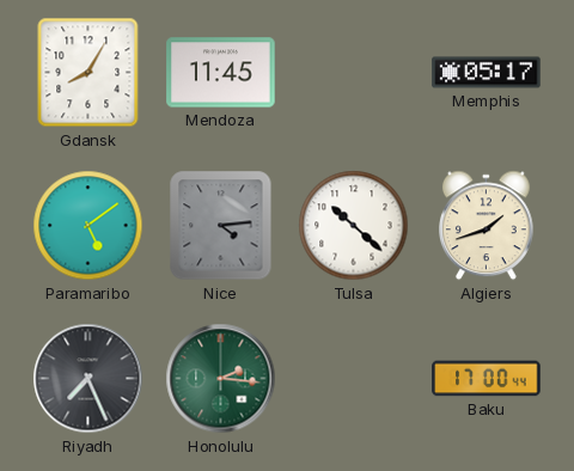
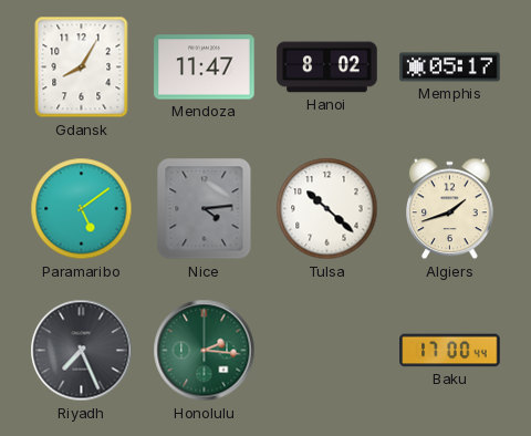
Mendoza: 11:45 -> 11:47
Hanoi: none -> 8:02
